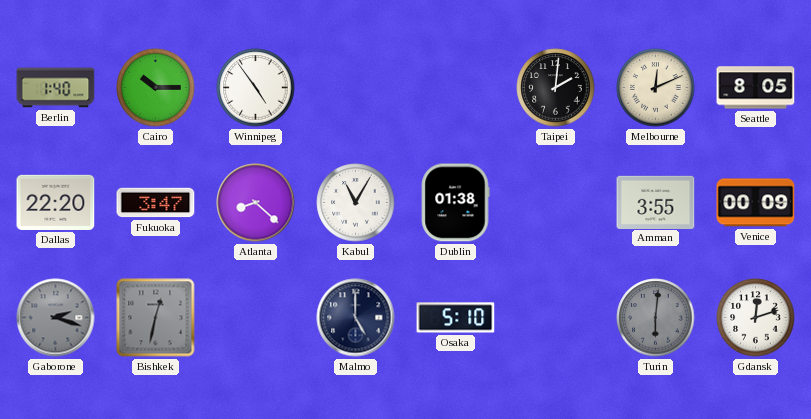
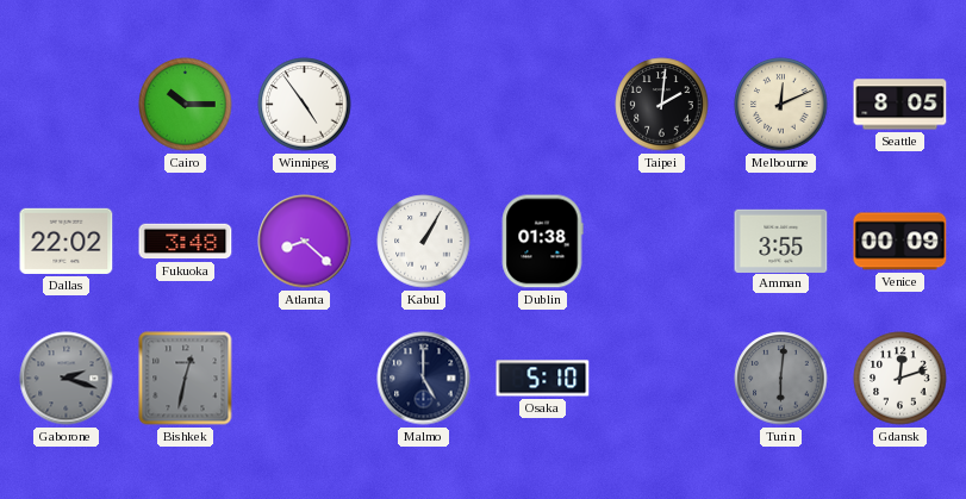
Berlin: 1:40 -> none
Dallas: 22:20 -> 22:02
Fukuoka: 3:47 -> 3:48
Kabul: 11:05 -> 1:05
